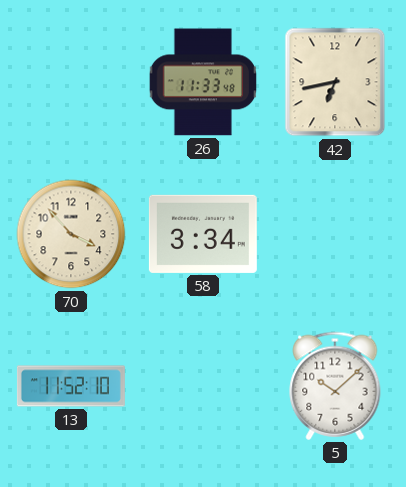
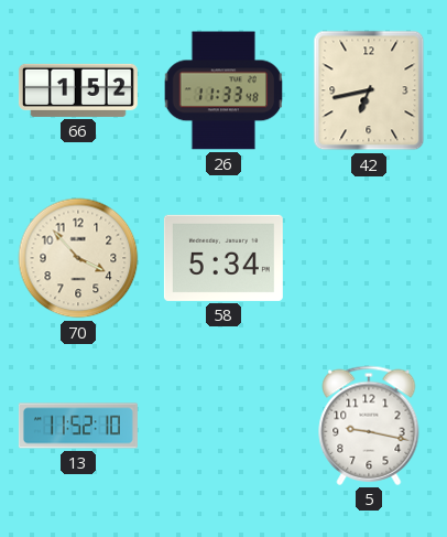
66: none -> 1:52
58: 3:34 -> 5:34
5: 10:08 -> 9:17
